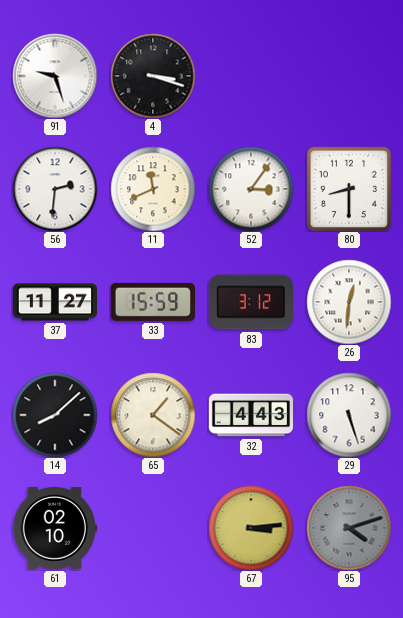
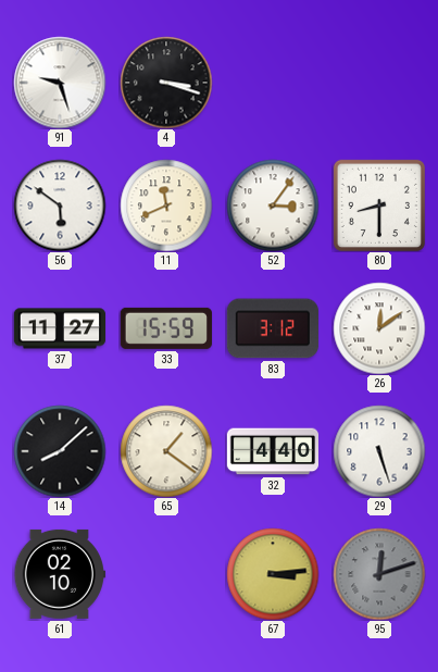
56: 2:31 -> 5:51
26: 12:31 -> 12:09
32: 4:43 -> 4:40
95: 4:12 -> 12:12
